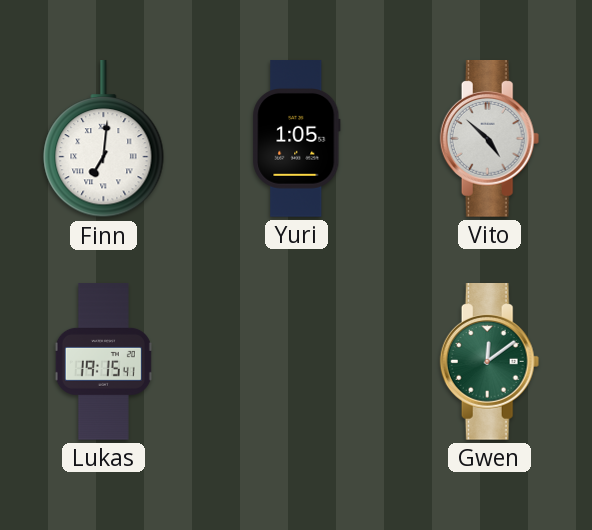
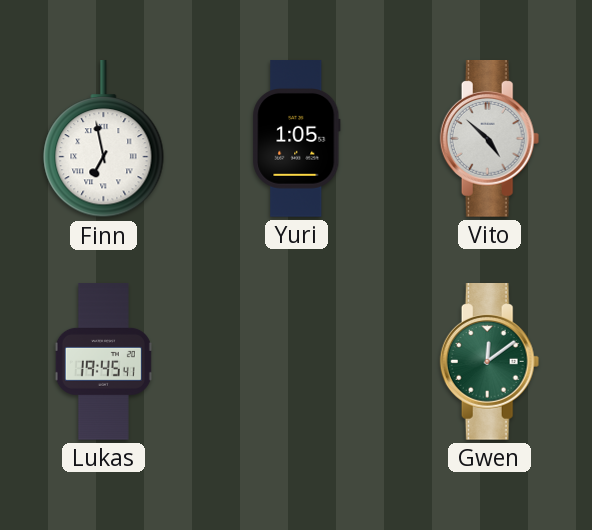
Finn: 7:01 -> 6:58
Lukas: 19:15 -> 19:45
